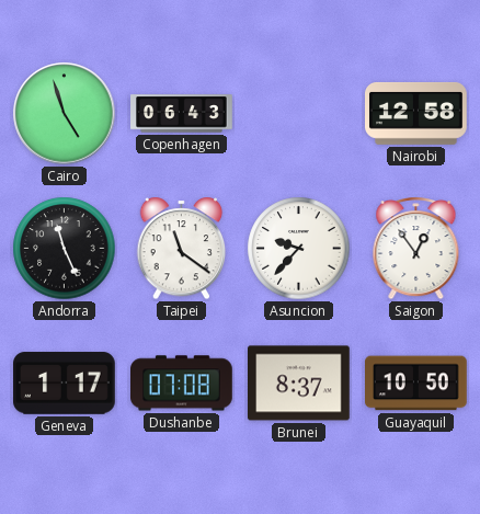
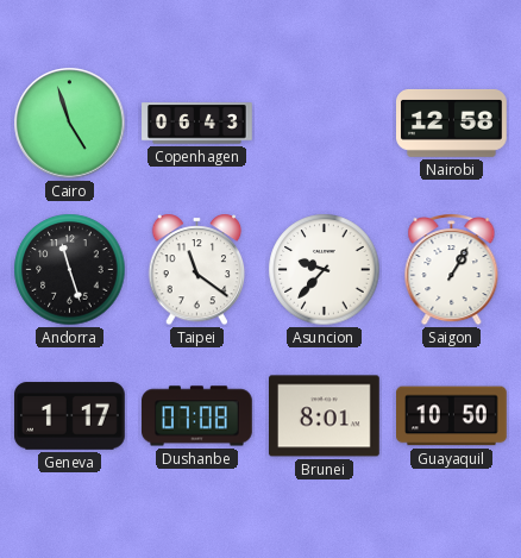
Andorra: 11:26 -> 11:27
Saigon: 12:54 -> 1:05
Brunei: 8:37 -> 8:01
